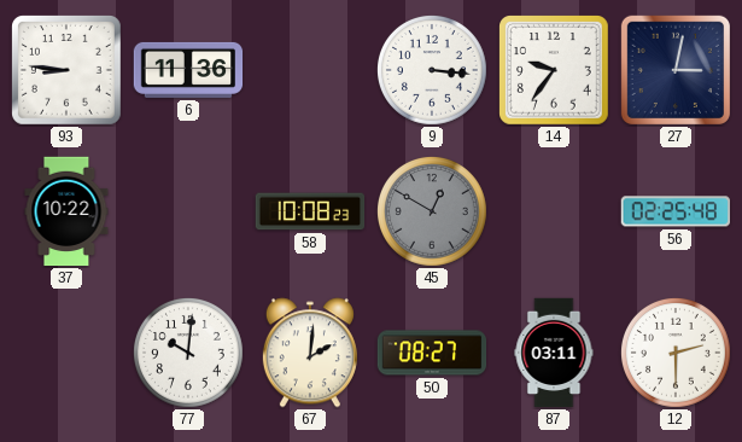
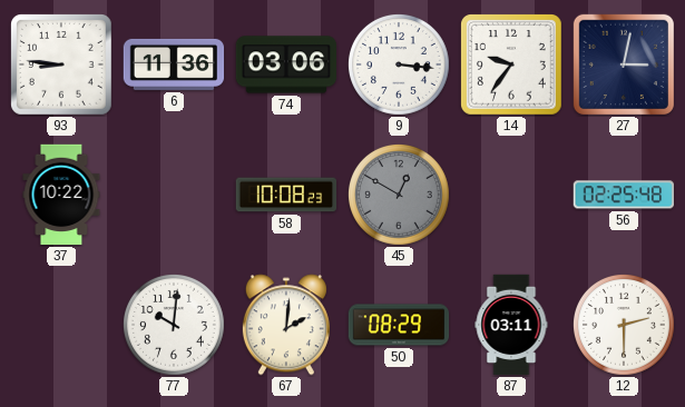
74: none -> 03:06
50: 08:27 -> 08:29
